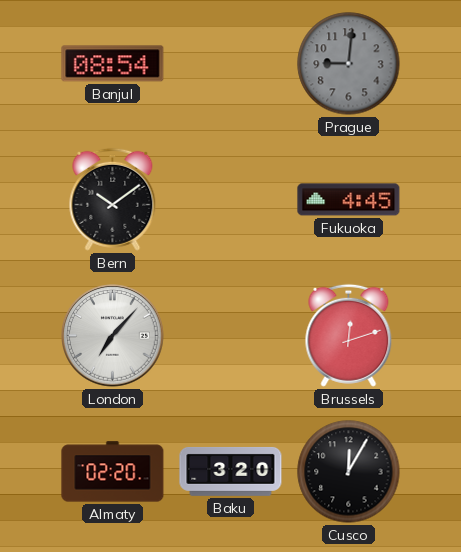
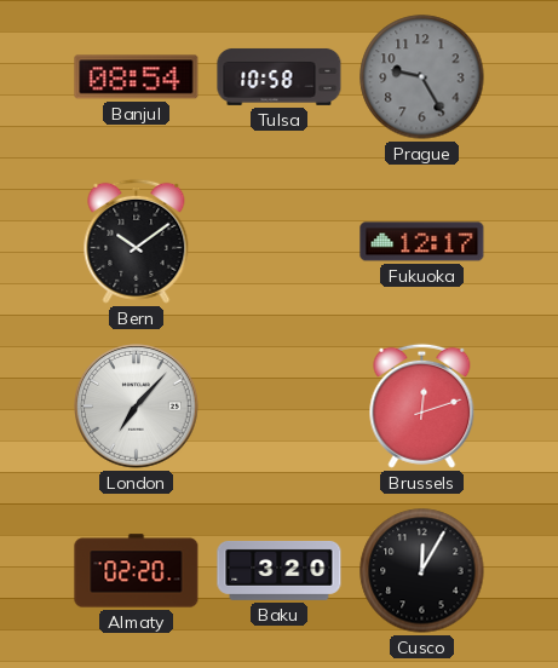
Tulsa: none -> 10:58
Prague: 9:01 -> 9:25
Fukuoka: 4:45 -> 12:17
